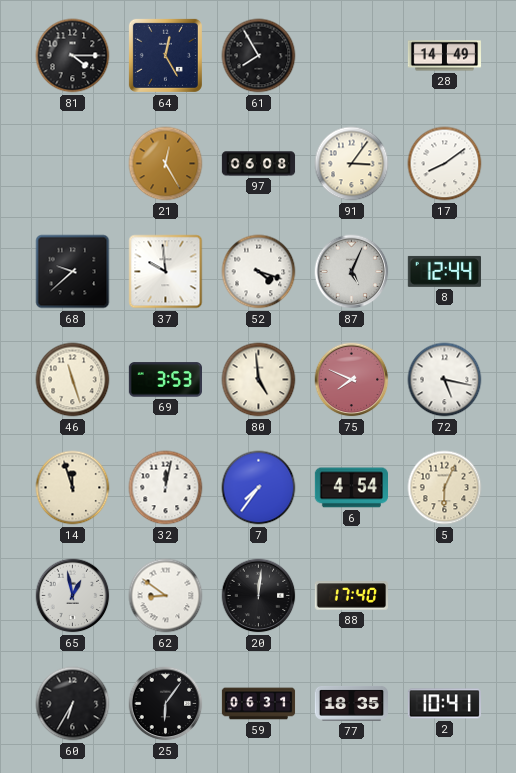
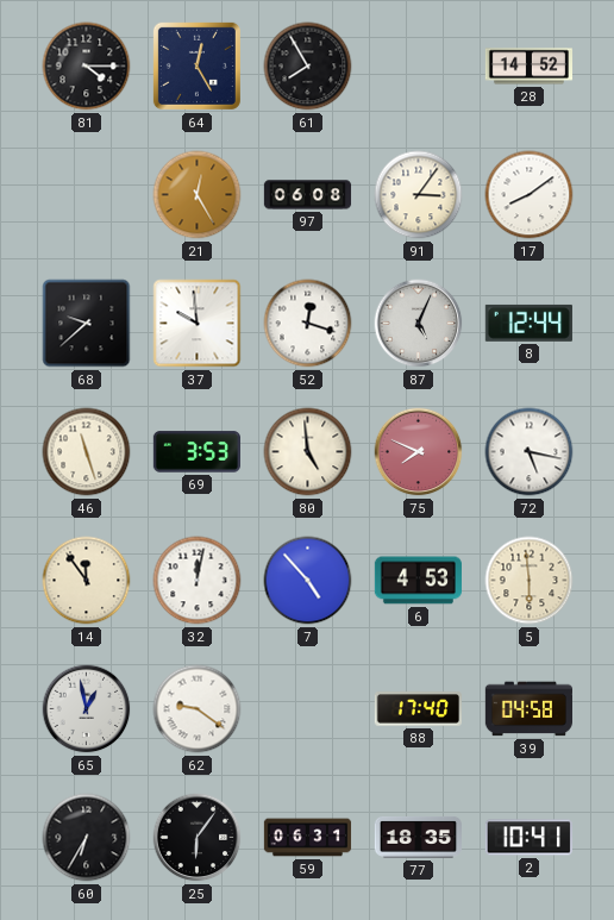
28: 14:49 -> 14:52
52: 4:18 -> 12:18
14: 11:57 -> 11:54
7: 7:36 -> 4:53
6: 4:54 -> 4:53
5: 6:04 -> 5:59
62: 8:51 -> 9:21
20: 12:01 -> none
39: none -> 04:58
